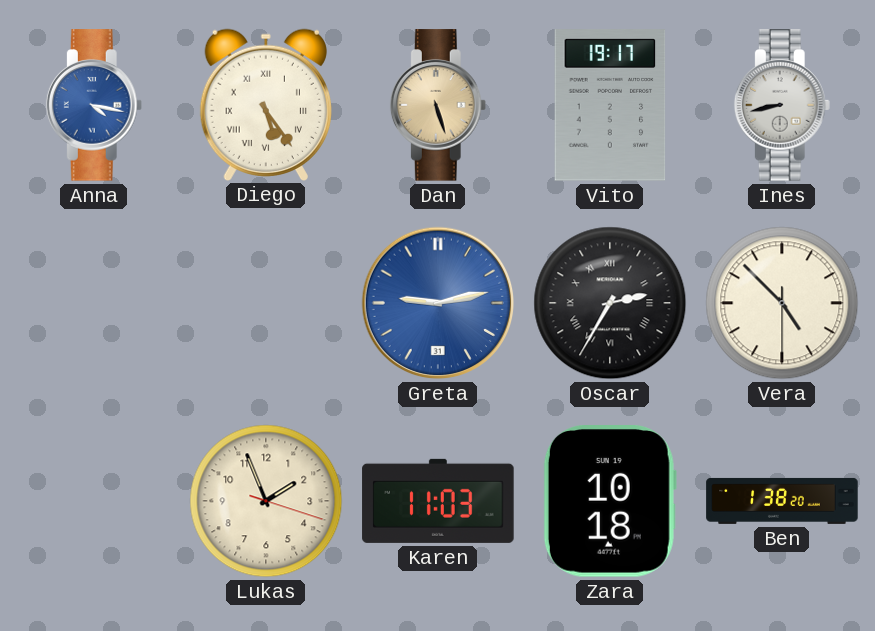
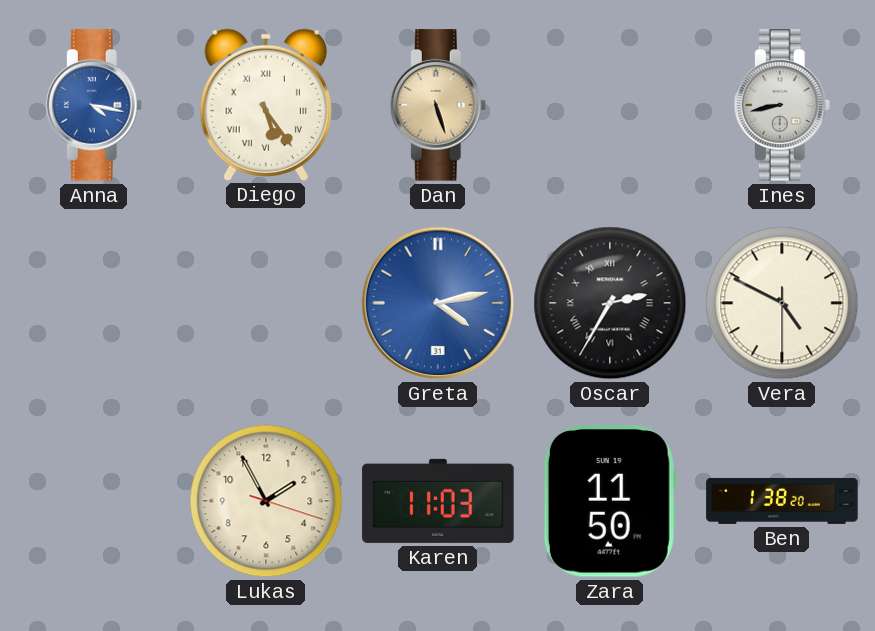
Vito: 19:17 -> none
Greta: 9:13 -> 4:13
Vera: 4:52 -> 4:49
Lukas: 1:56 -> 1:55
Zara: 10:18 -> 11:50
